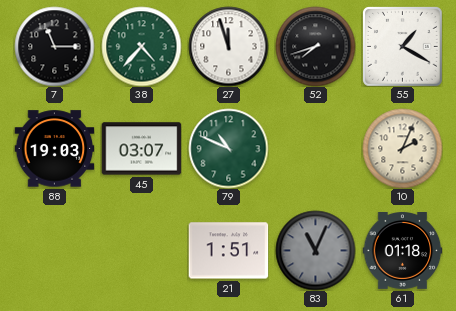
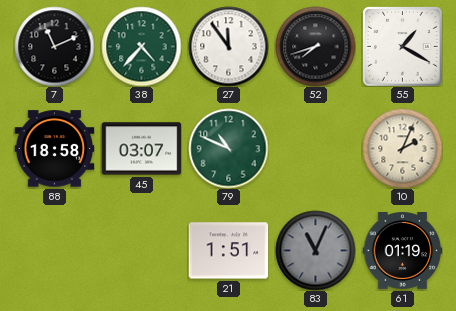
7: 11:15 -> 11:11
27: 11:57 -> 11:54
88: 19:03 -> 18:58
61: 01:18 -> 01:19
